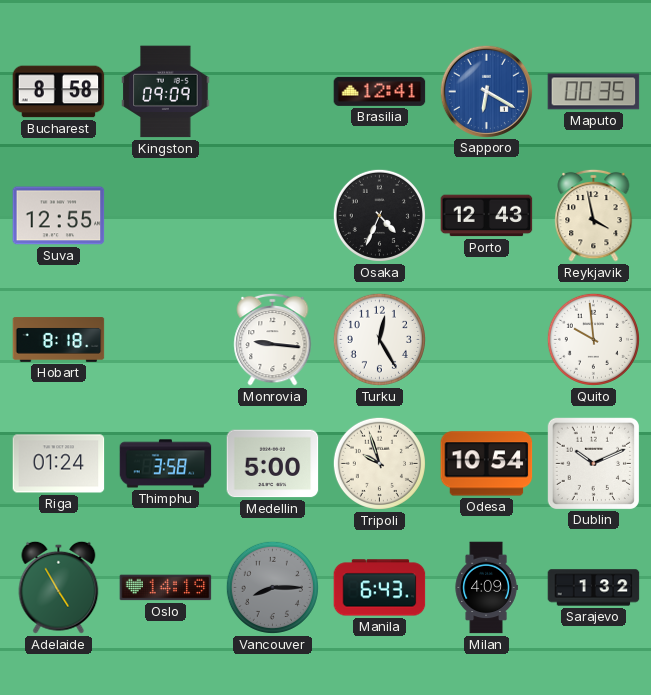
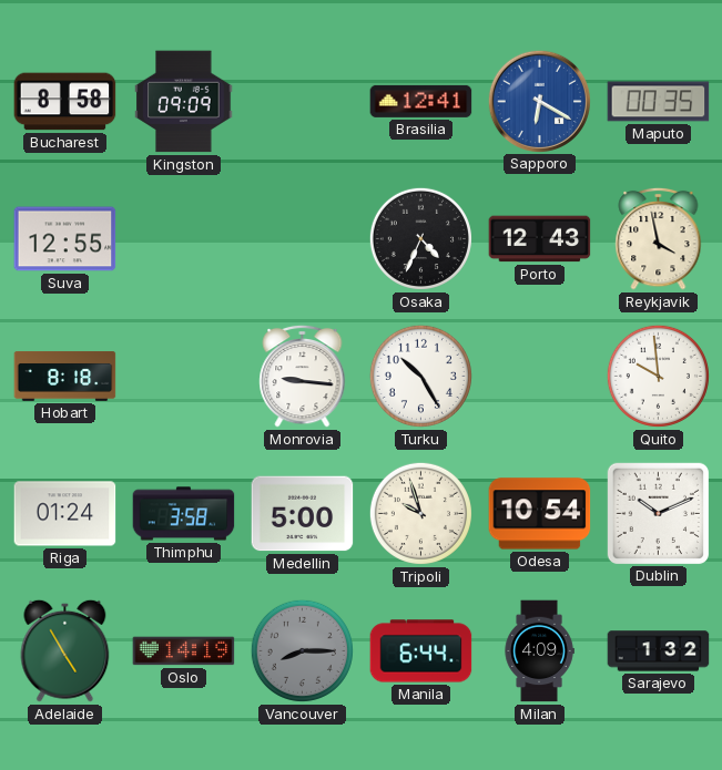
Turku: 12:25 -> 10:25
Manila: 6:43 -> 6:44
